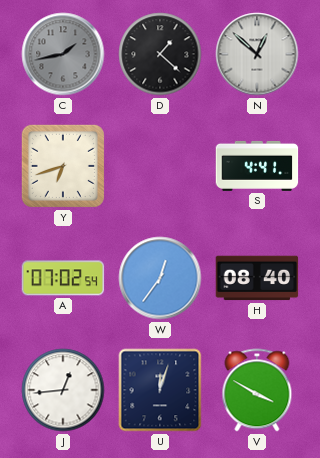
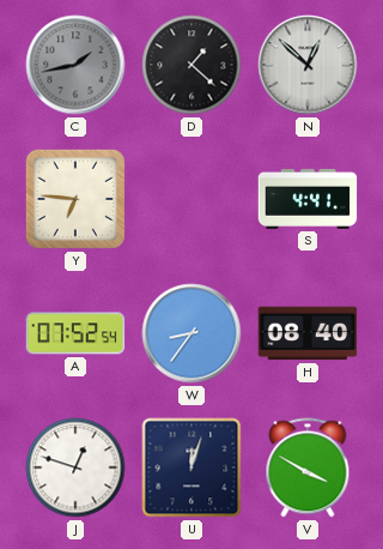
Y: 6:42 -> 6:46
A: 07:02 -> 07:52
W: 12:36 -> 8:36
J: 12:44 -> 12:48
